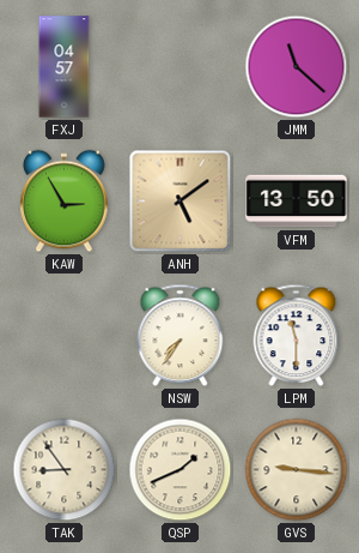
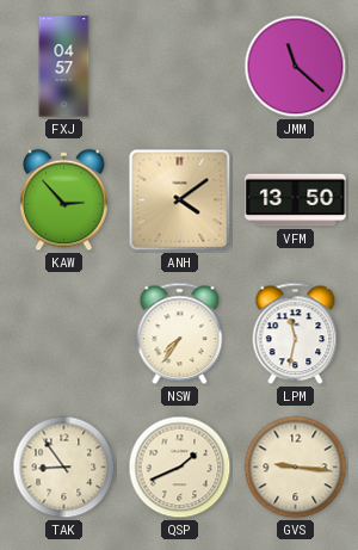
KAW: 2:55 -> 2:53
ANH: 5:09 -> 4:09
LPM: 11:30 -> 11:32
